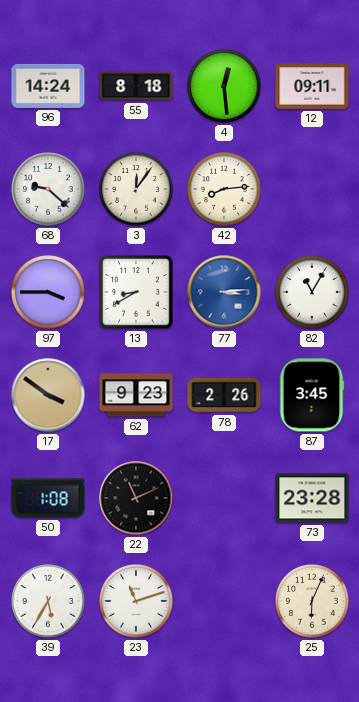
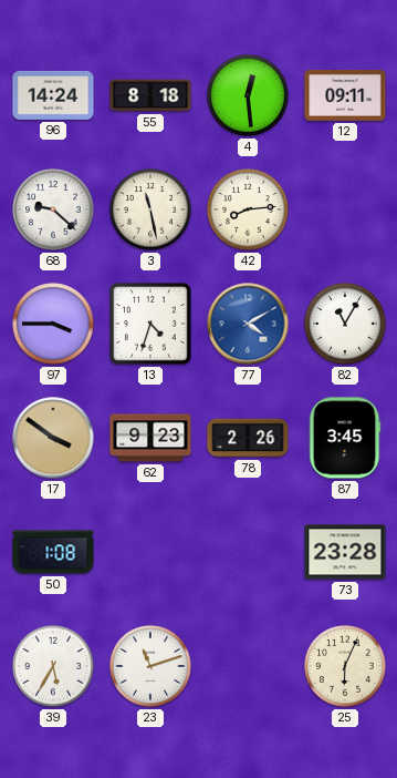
3: 12:06 -> 11:28
13: 8:40 -> 4:33
77: 3:14 -> 4:10
22: 11:11 -> none
